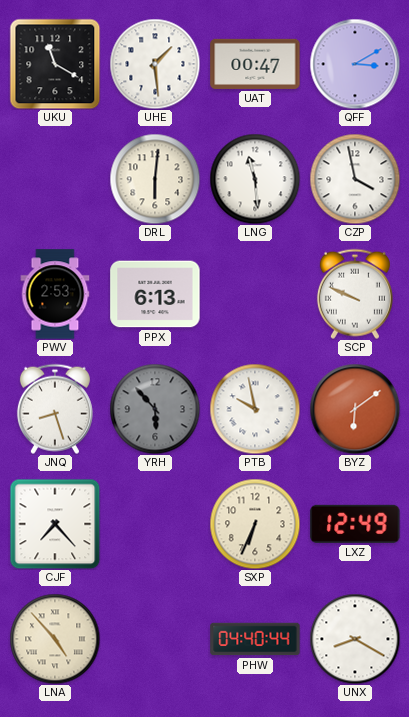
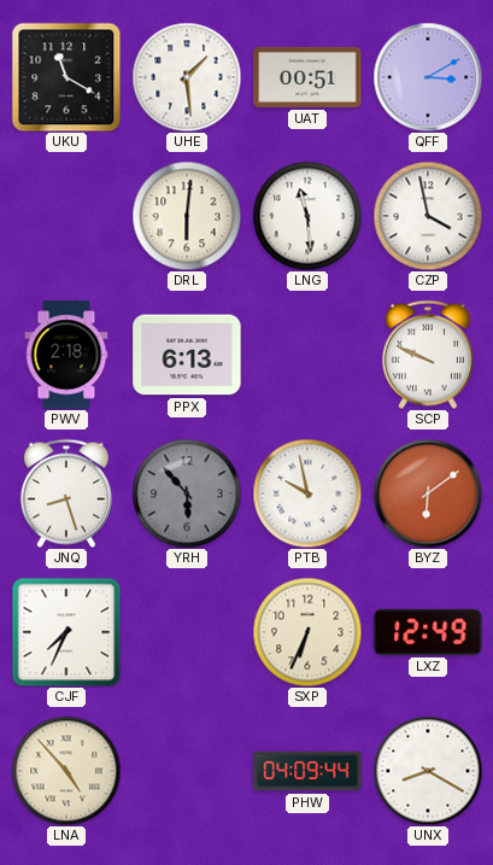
UAT: 00:47 -> 00:51
PWV: 2:53 -> 2:18
CJF: 7:23 -> 7:34
PHW: 04:40 -> 04:09
